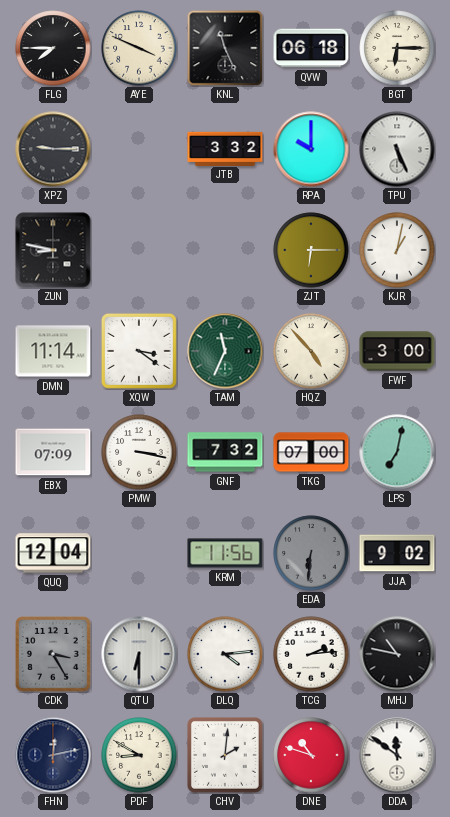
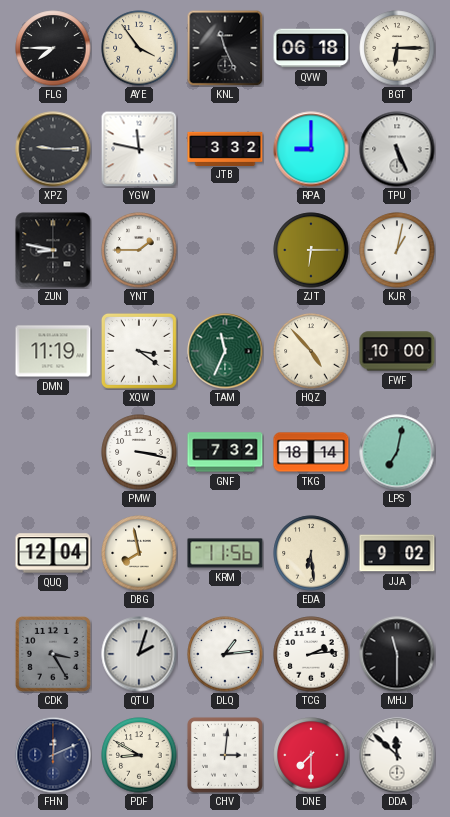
AYE: 3:49 -> 3:54
YGW: none -> 11:47
RPA: 10:00 -> 9:00
YNT: none -> 1:45
DMN: 11:14 -> 11:19
FWF: 3:00 -> 10:00
EBX: 07:09 -> none
TKG: 07:00 -> 18:14
DBG: none -> 7:58
EDA: 6:31 -> 6:29
EDA dial: grey -> cream
QTU: 6:30 -> 2:03
DLQ: 4:14 -> 1:14
MHJ: 10:47 -> 11:30
FHN: 12:13 -> 12:11
CHV: 2:01 -> 3:01
DNE: 10:48 -> 7:30
DDA: 11:51 -> 11:52
